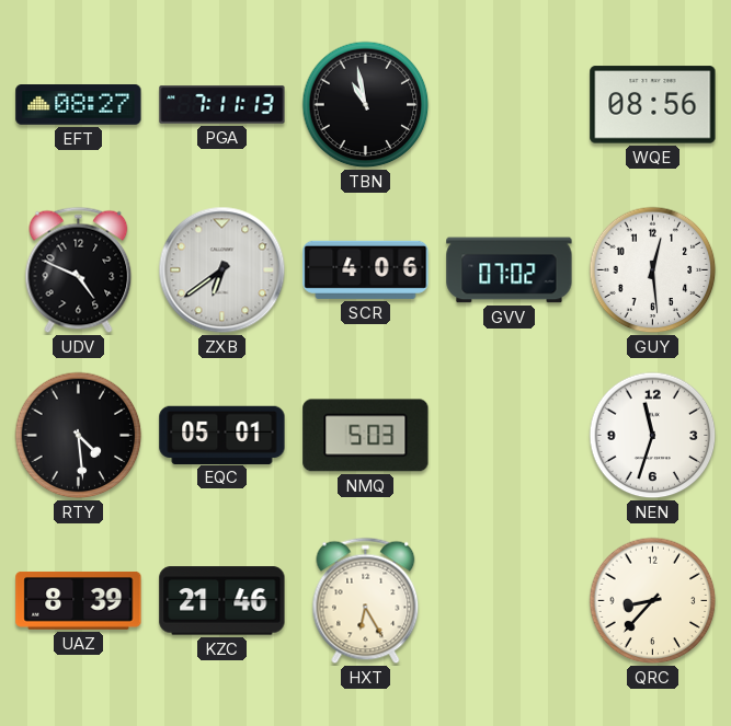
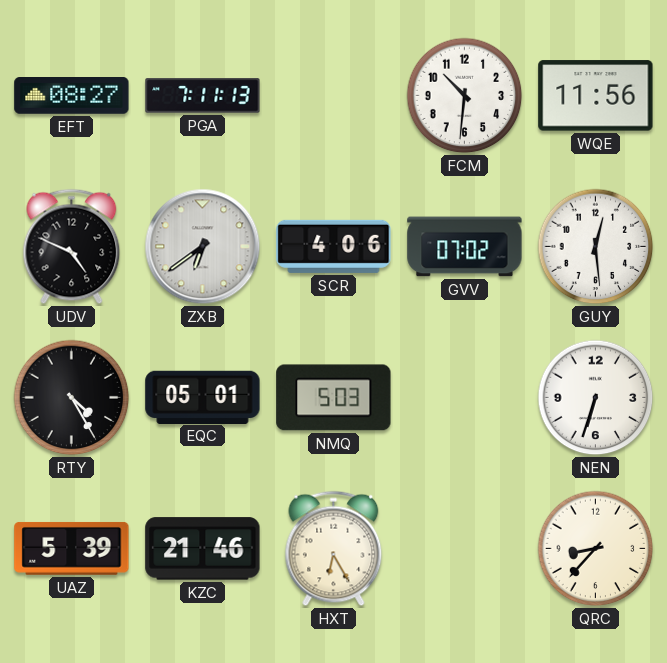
TBN: 10:58 -> none
FCM: none -> 10:31
WQE: 08:56 -> 11:56
RTY: 4:29 -> 4:25
NEN: 11:33 -> 6:33
UAZ: 8:39 -> 5:39
